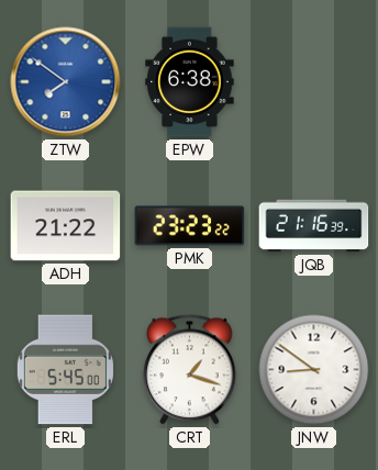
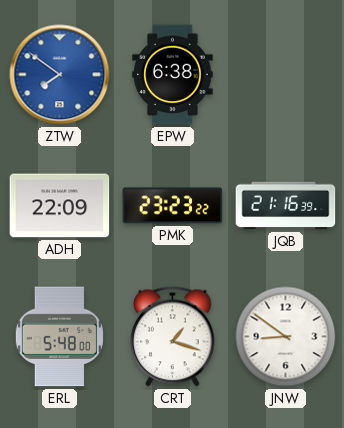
ADH: 21:22 -> 22:09
ERL: 5:45 -> 5:48
